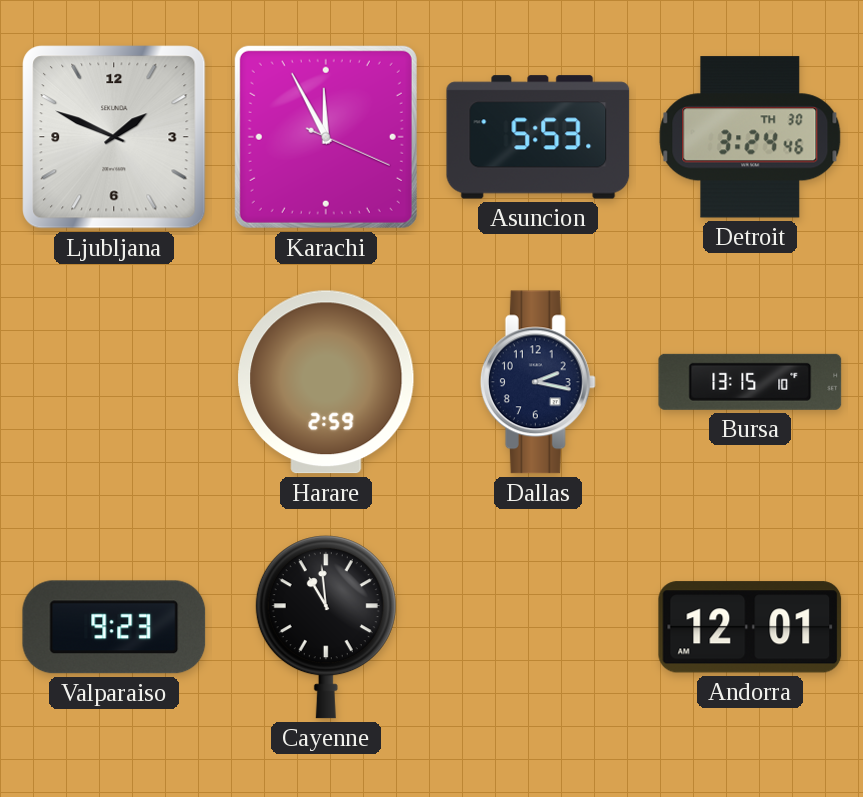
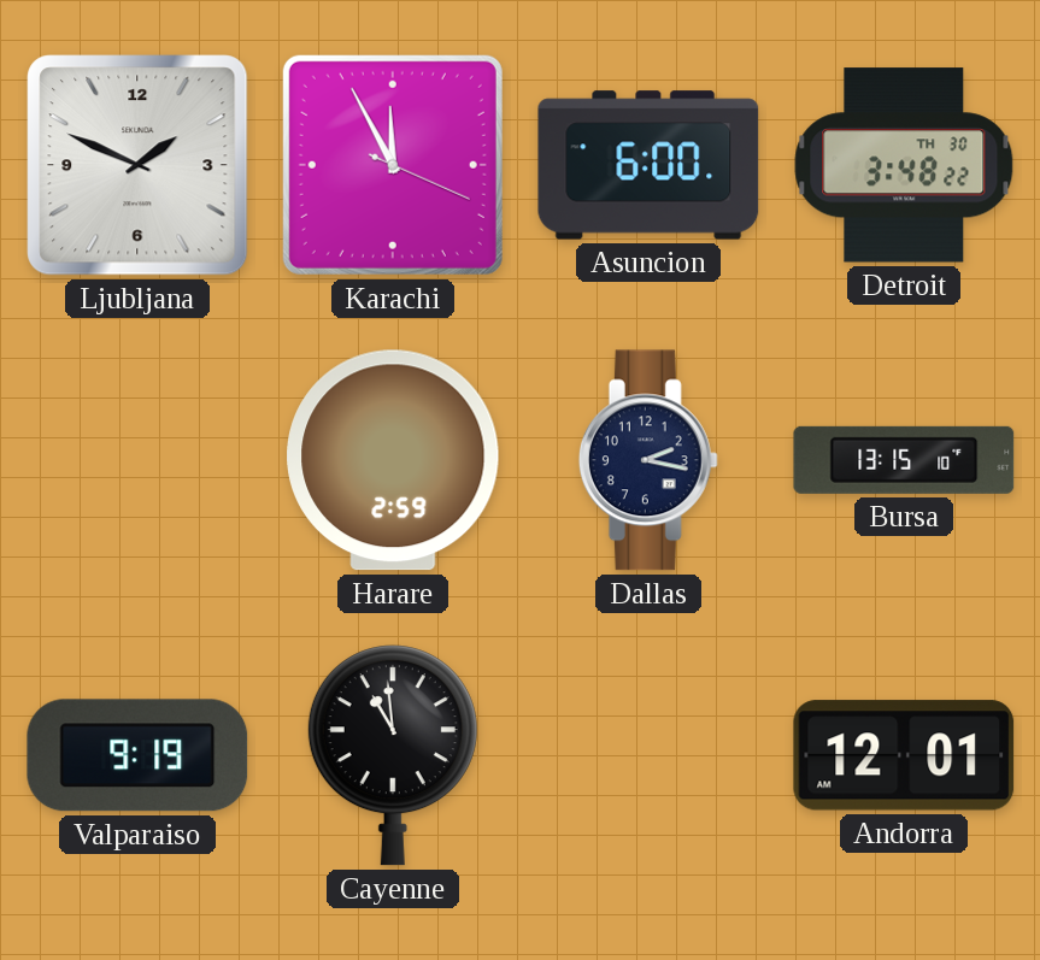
Asuncion: 5:53 -> 6:00
Detroit: 3:24 -> 3:48
Valparaiso: 9:23 -> 9:19
